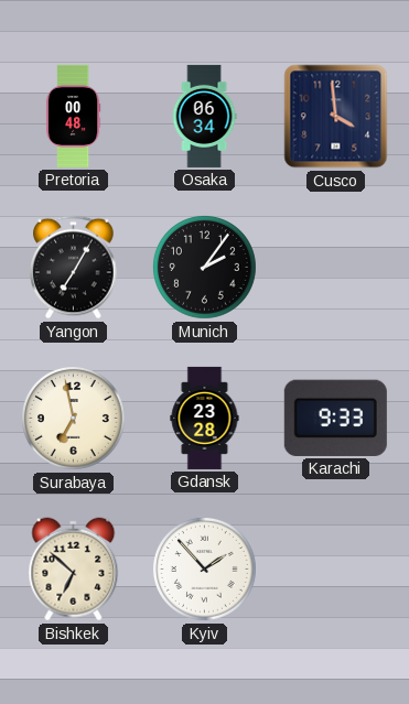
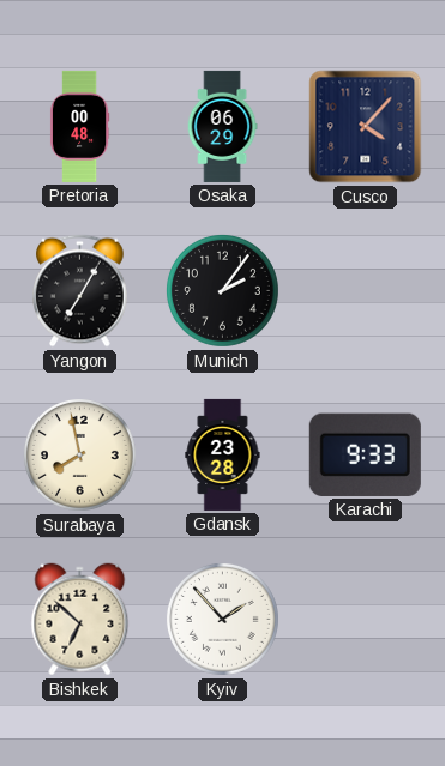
Osaka: 06:34 -> 06:29
Cusco: 3:59 -> 4:07
Surabaya: 6:58 -> 7:58
